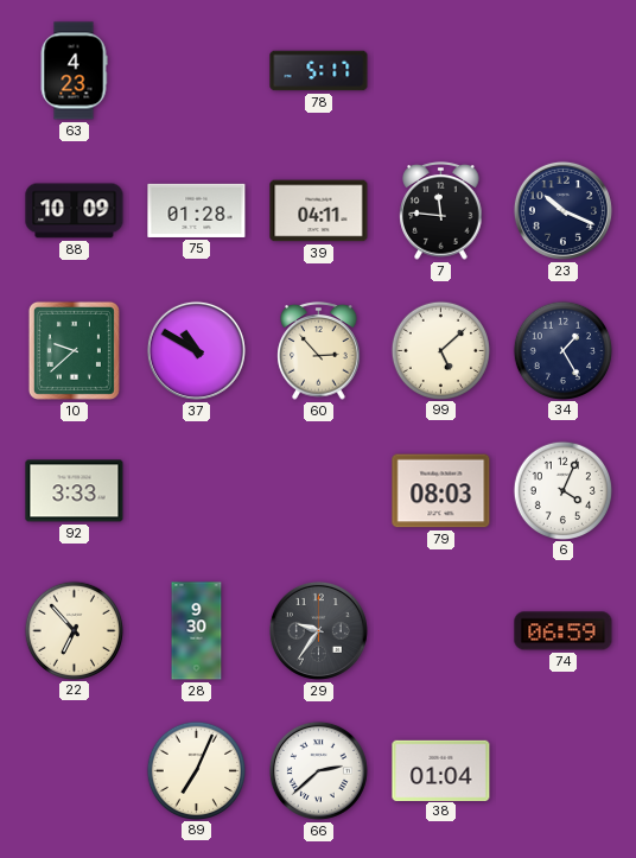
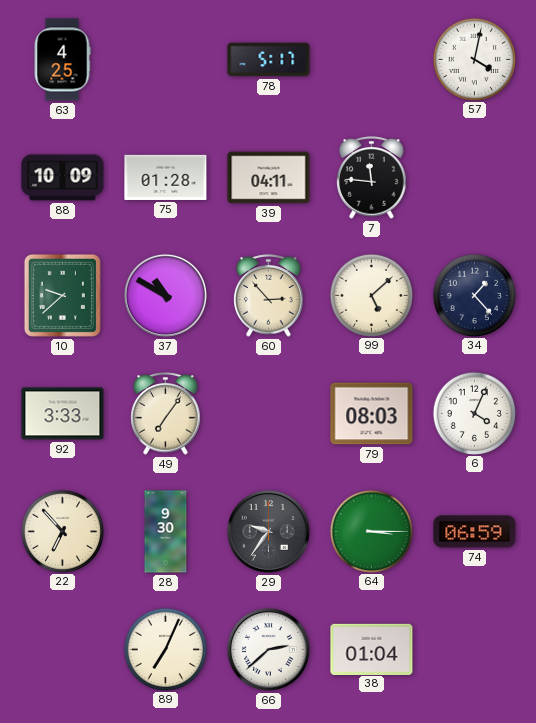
63: 4:23 -> 4:25
57: none -> 4:02
23: 10:19 -> none
34: 1:25 -> 1:23
49: none -> 7:06
64: none -> 3:15
